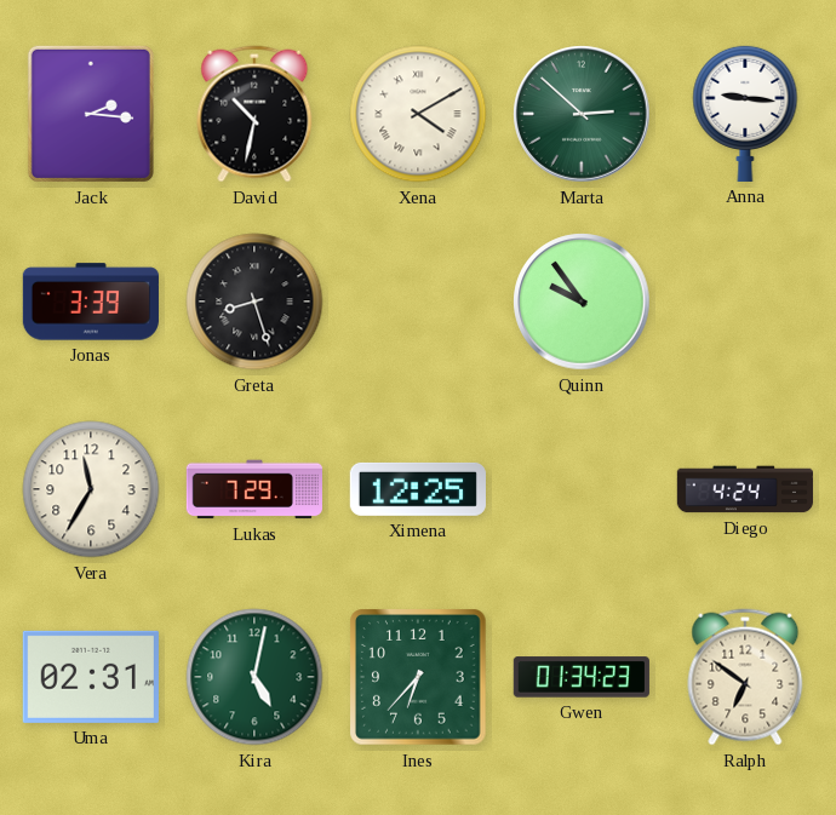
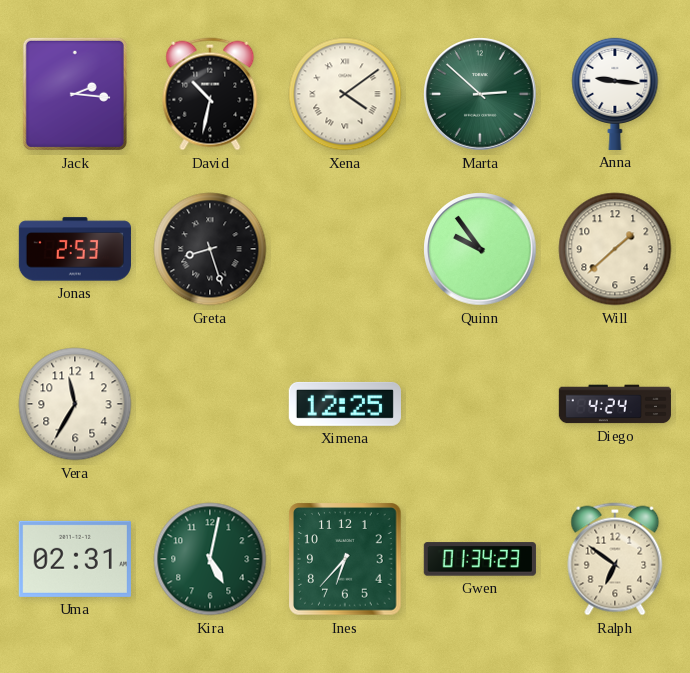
Xena: 4:10 -> 4:09
Jonas: 3:39 -> 2:53
Will: none -> 1:38
Lukas: 7:29 -> none
